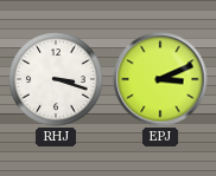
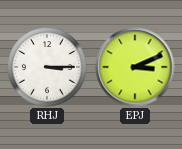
RHJ: 3:18 -> 3:15
